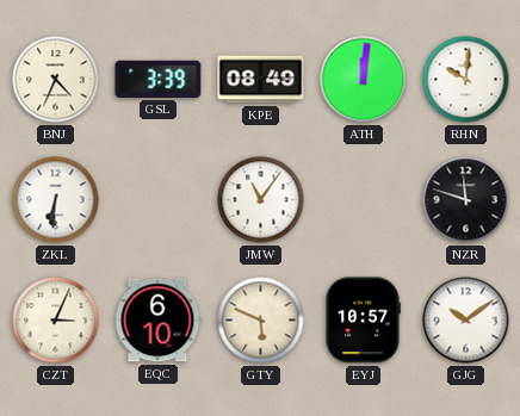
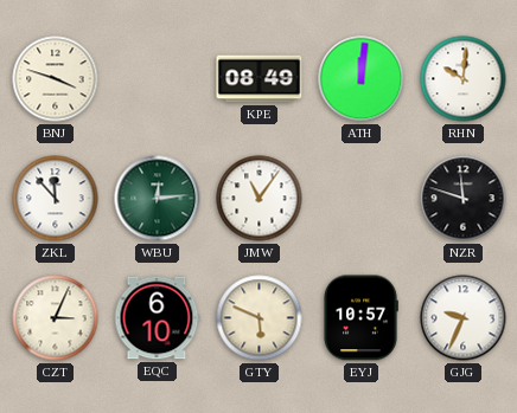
BNJ: 4:34 -> 3:48
GSL: 3:39 -> none
ZKL: 6:31 -> 11:53
WBU: none -> 12:14
GJG: 10:09 -> 9:34
